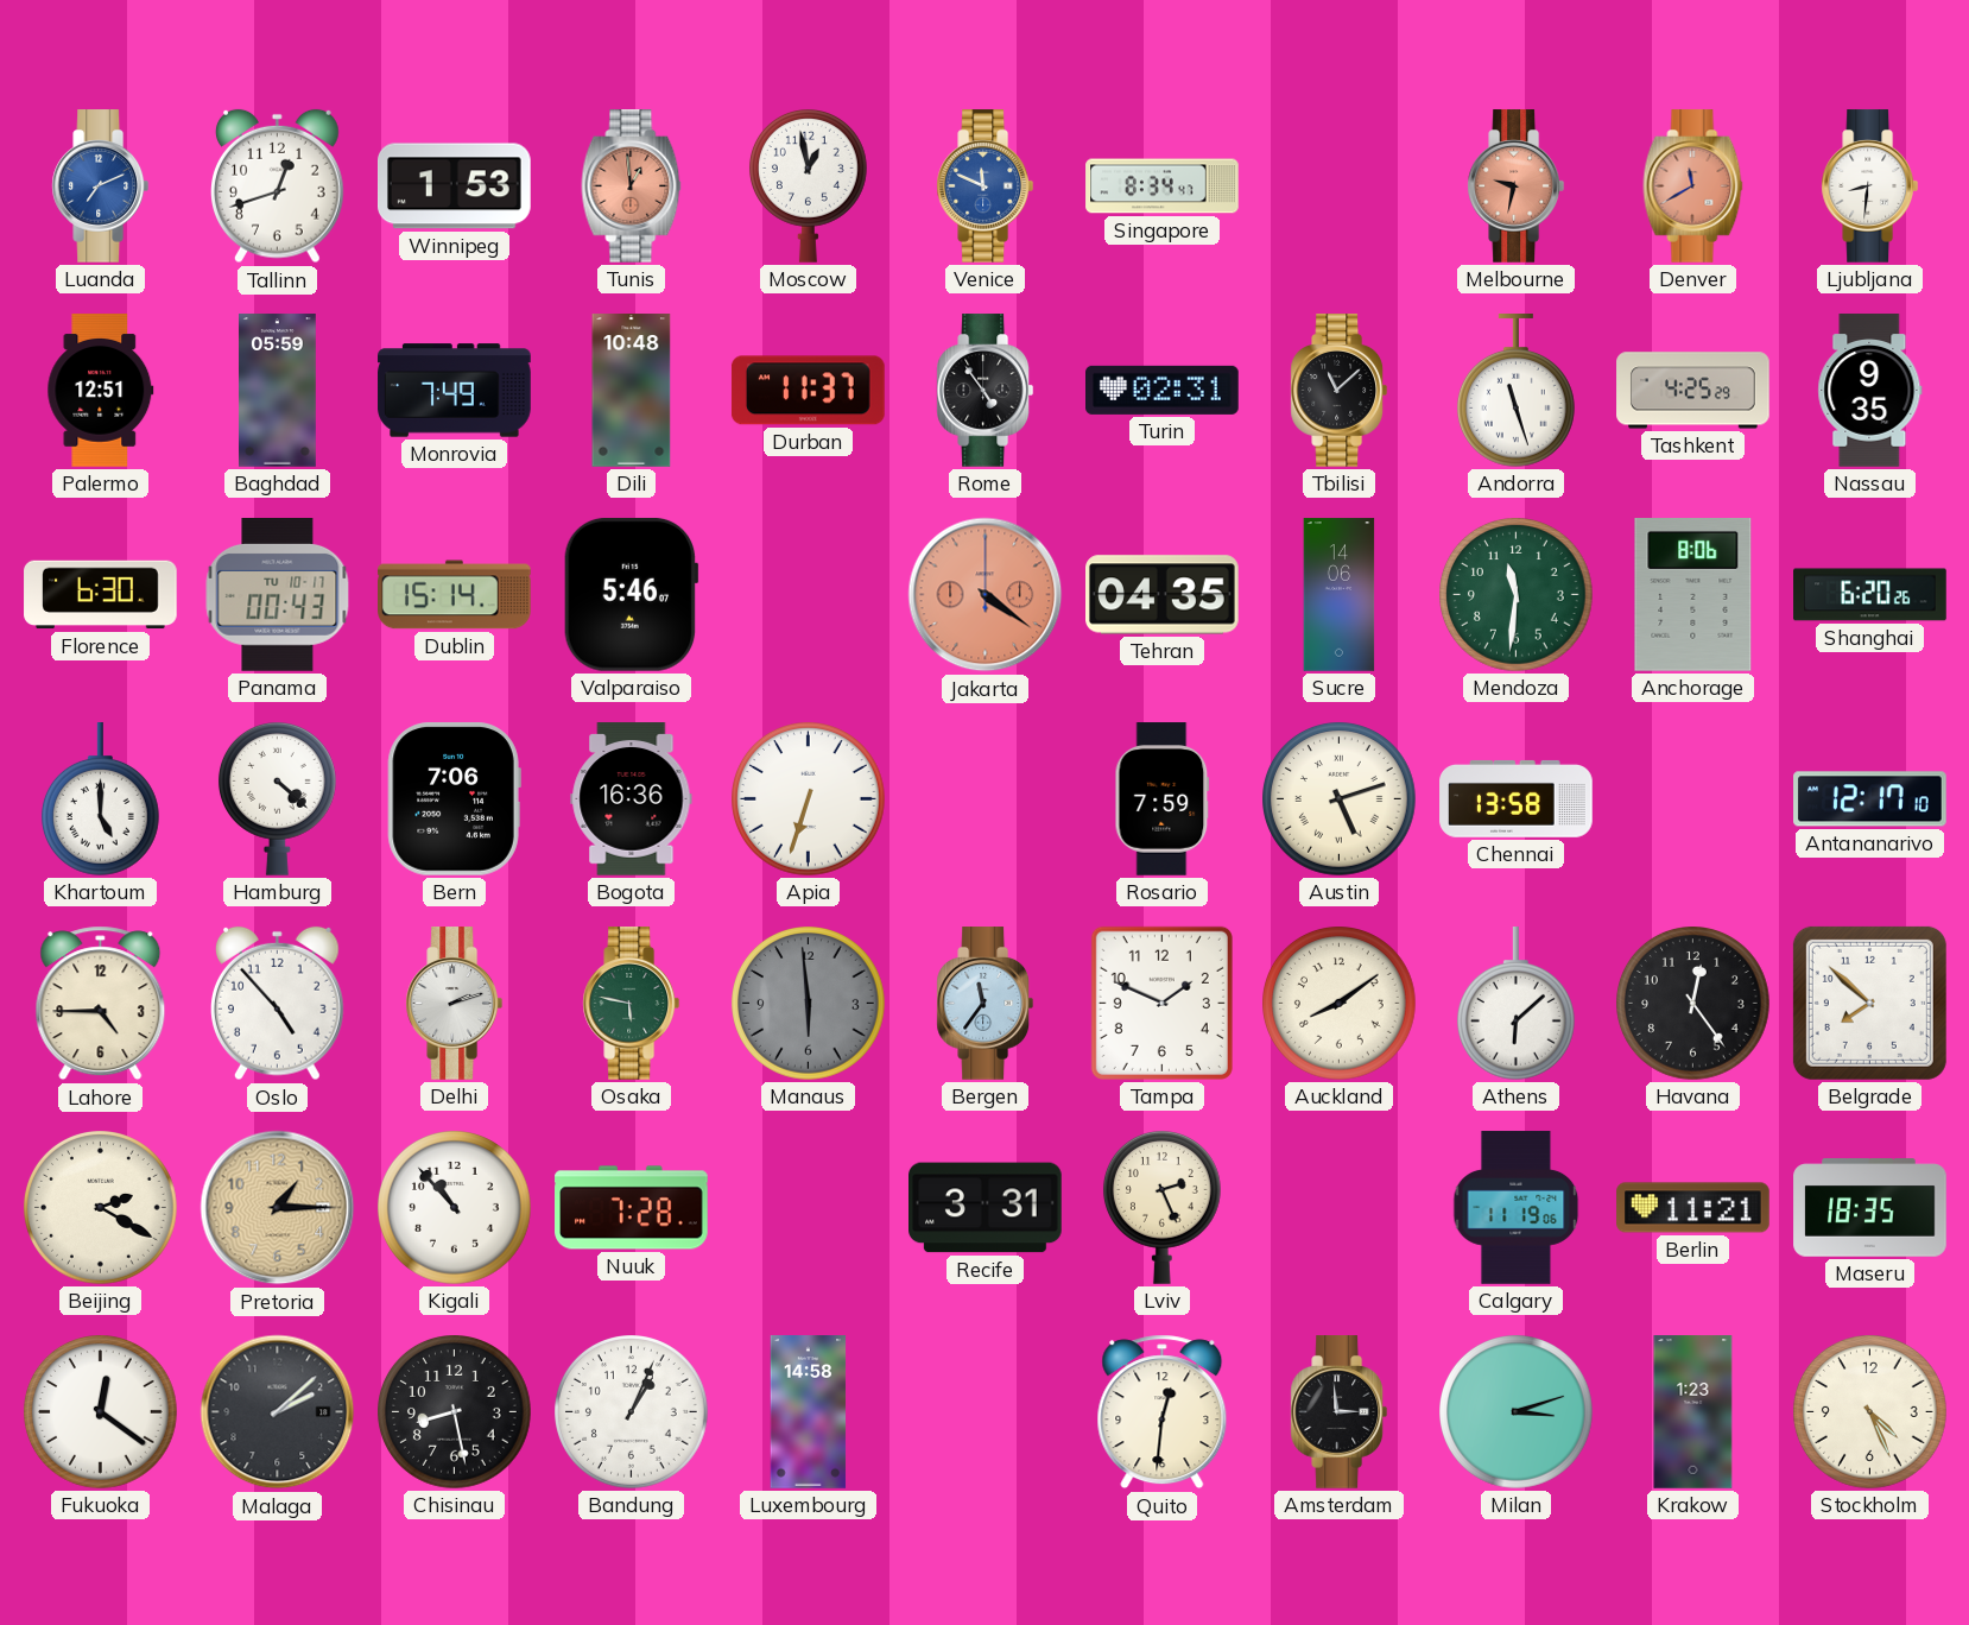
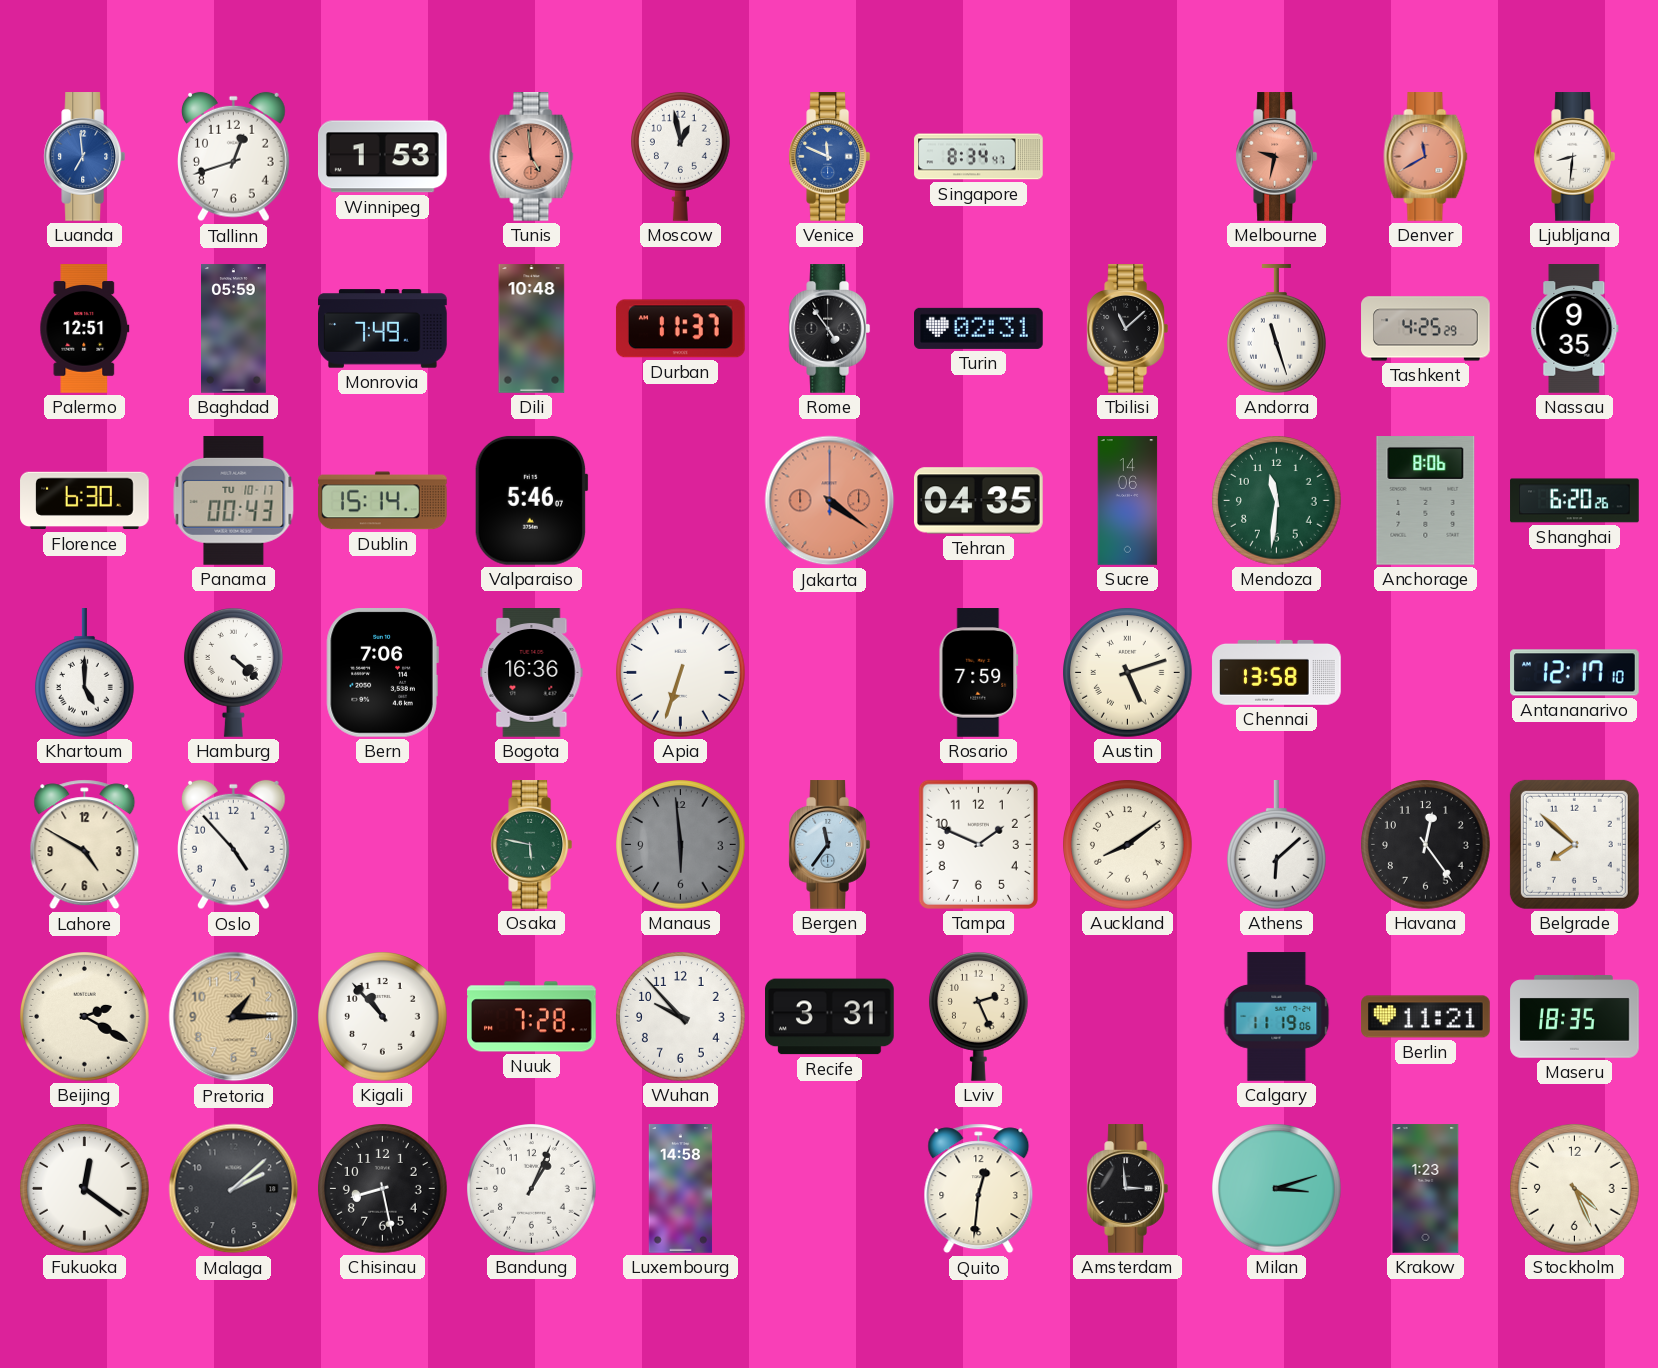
Luanda: 7:11 -> 6:59
Tunis: 12:59 -> 4:59
Lahore: 4:45 -> 4:50
Delhi: 2:12 -> none
Wuhan: none -> 9:53
